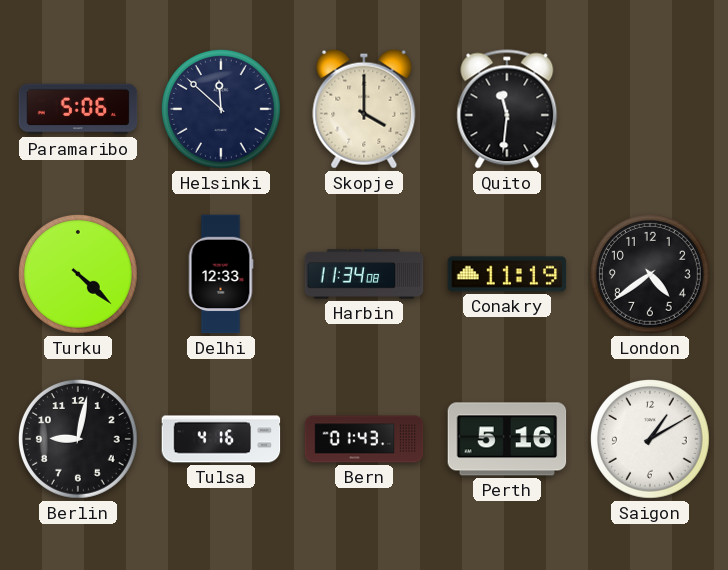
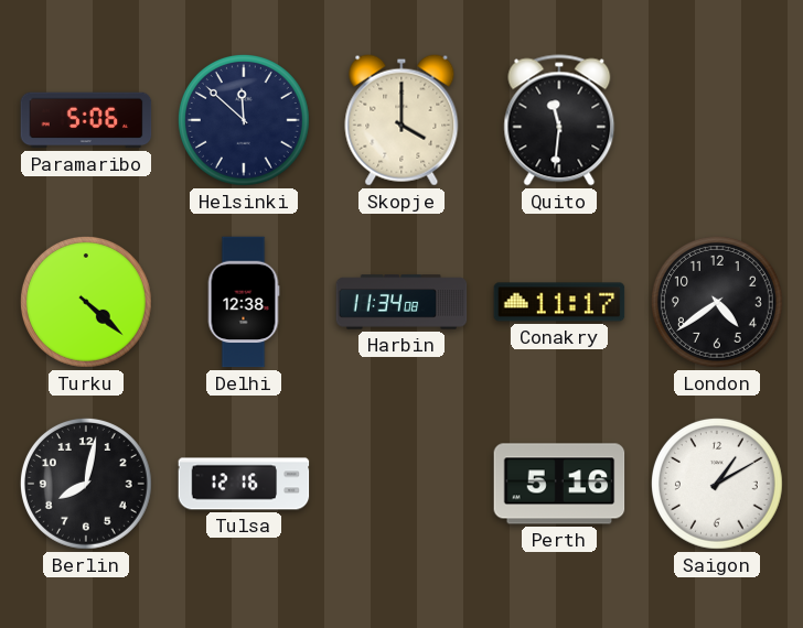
Delhi: 12:33 -> 12:38
Conakry: 11:19 -> 11:17
Berlin: 9:02 -> 8:02
Tulsa: 4:16 -> 12:16
Bern: 01:43 -> none
